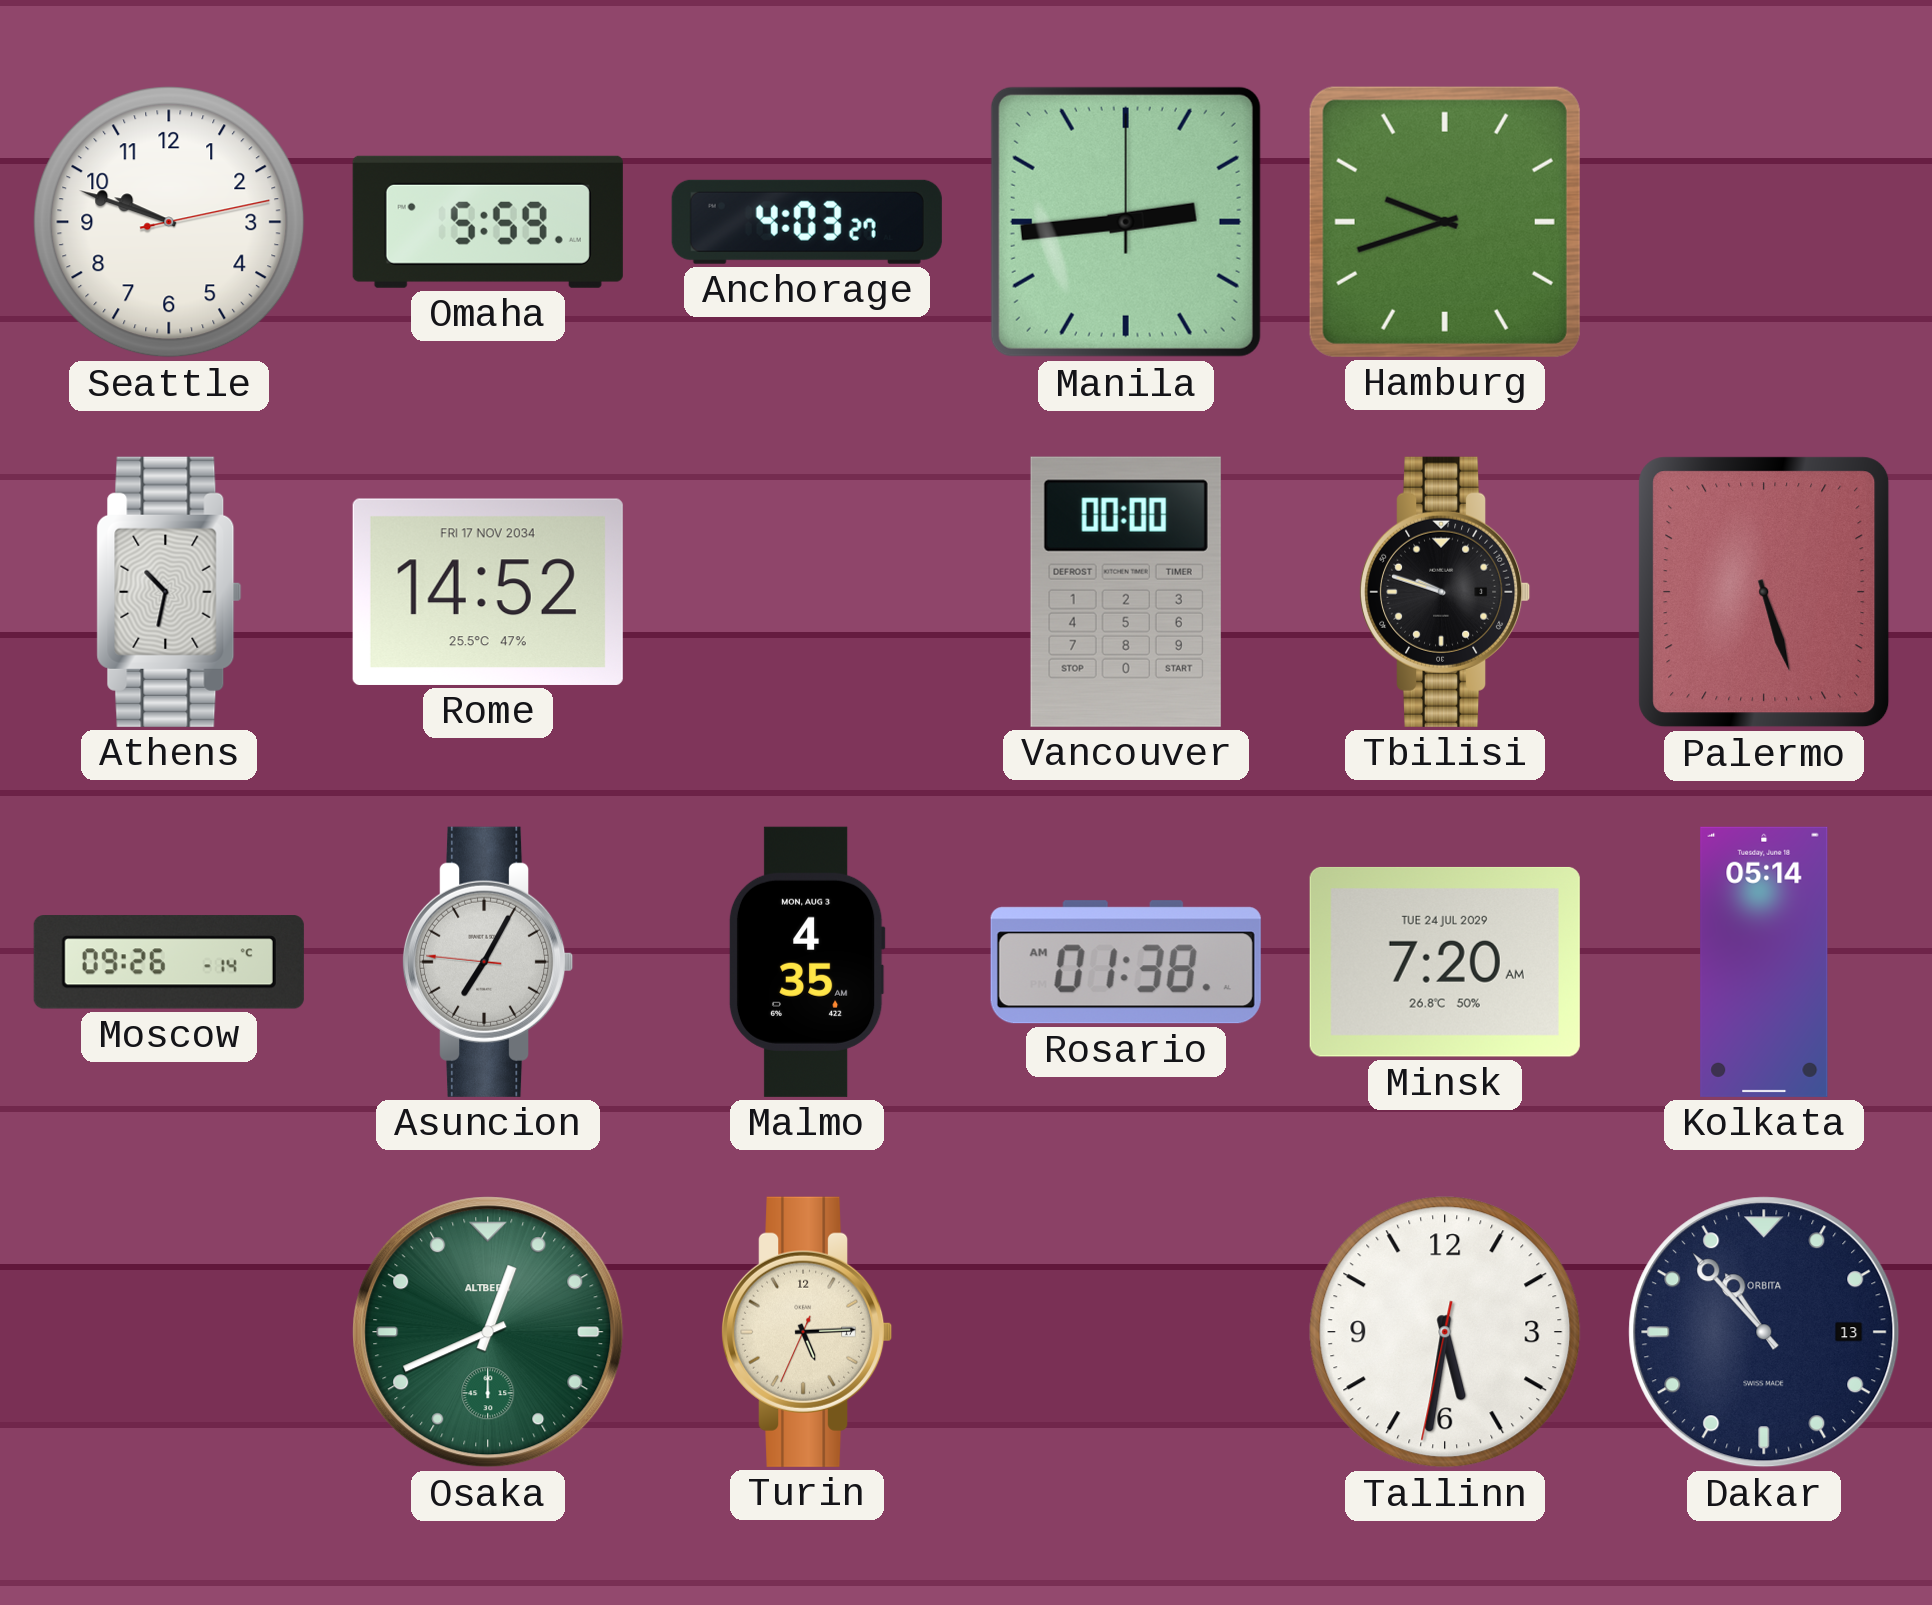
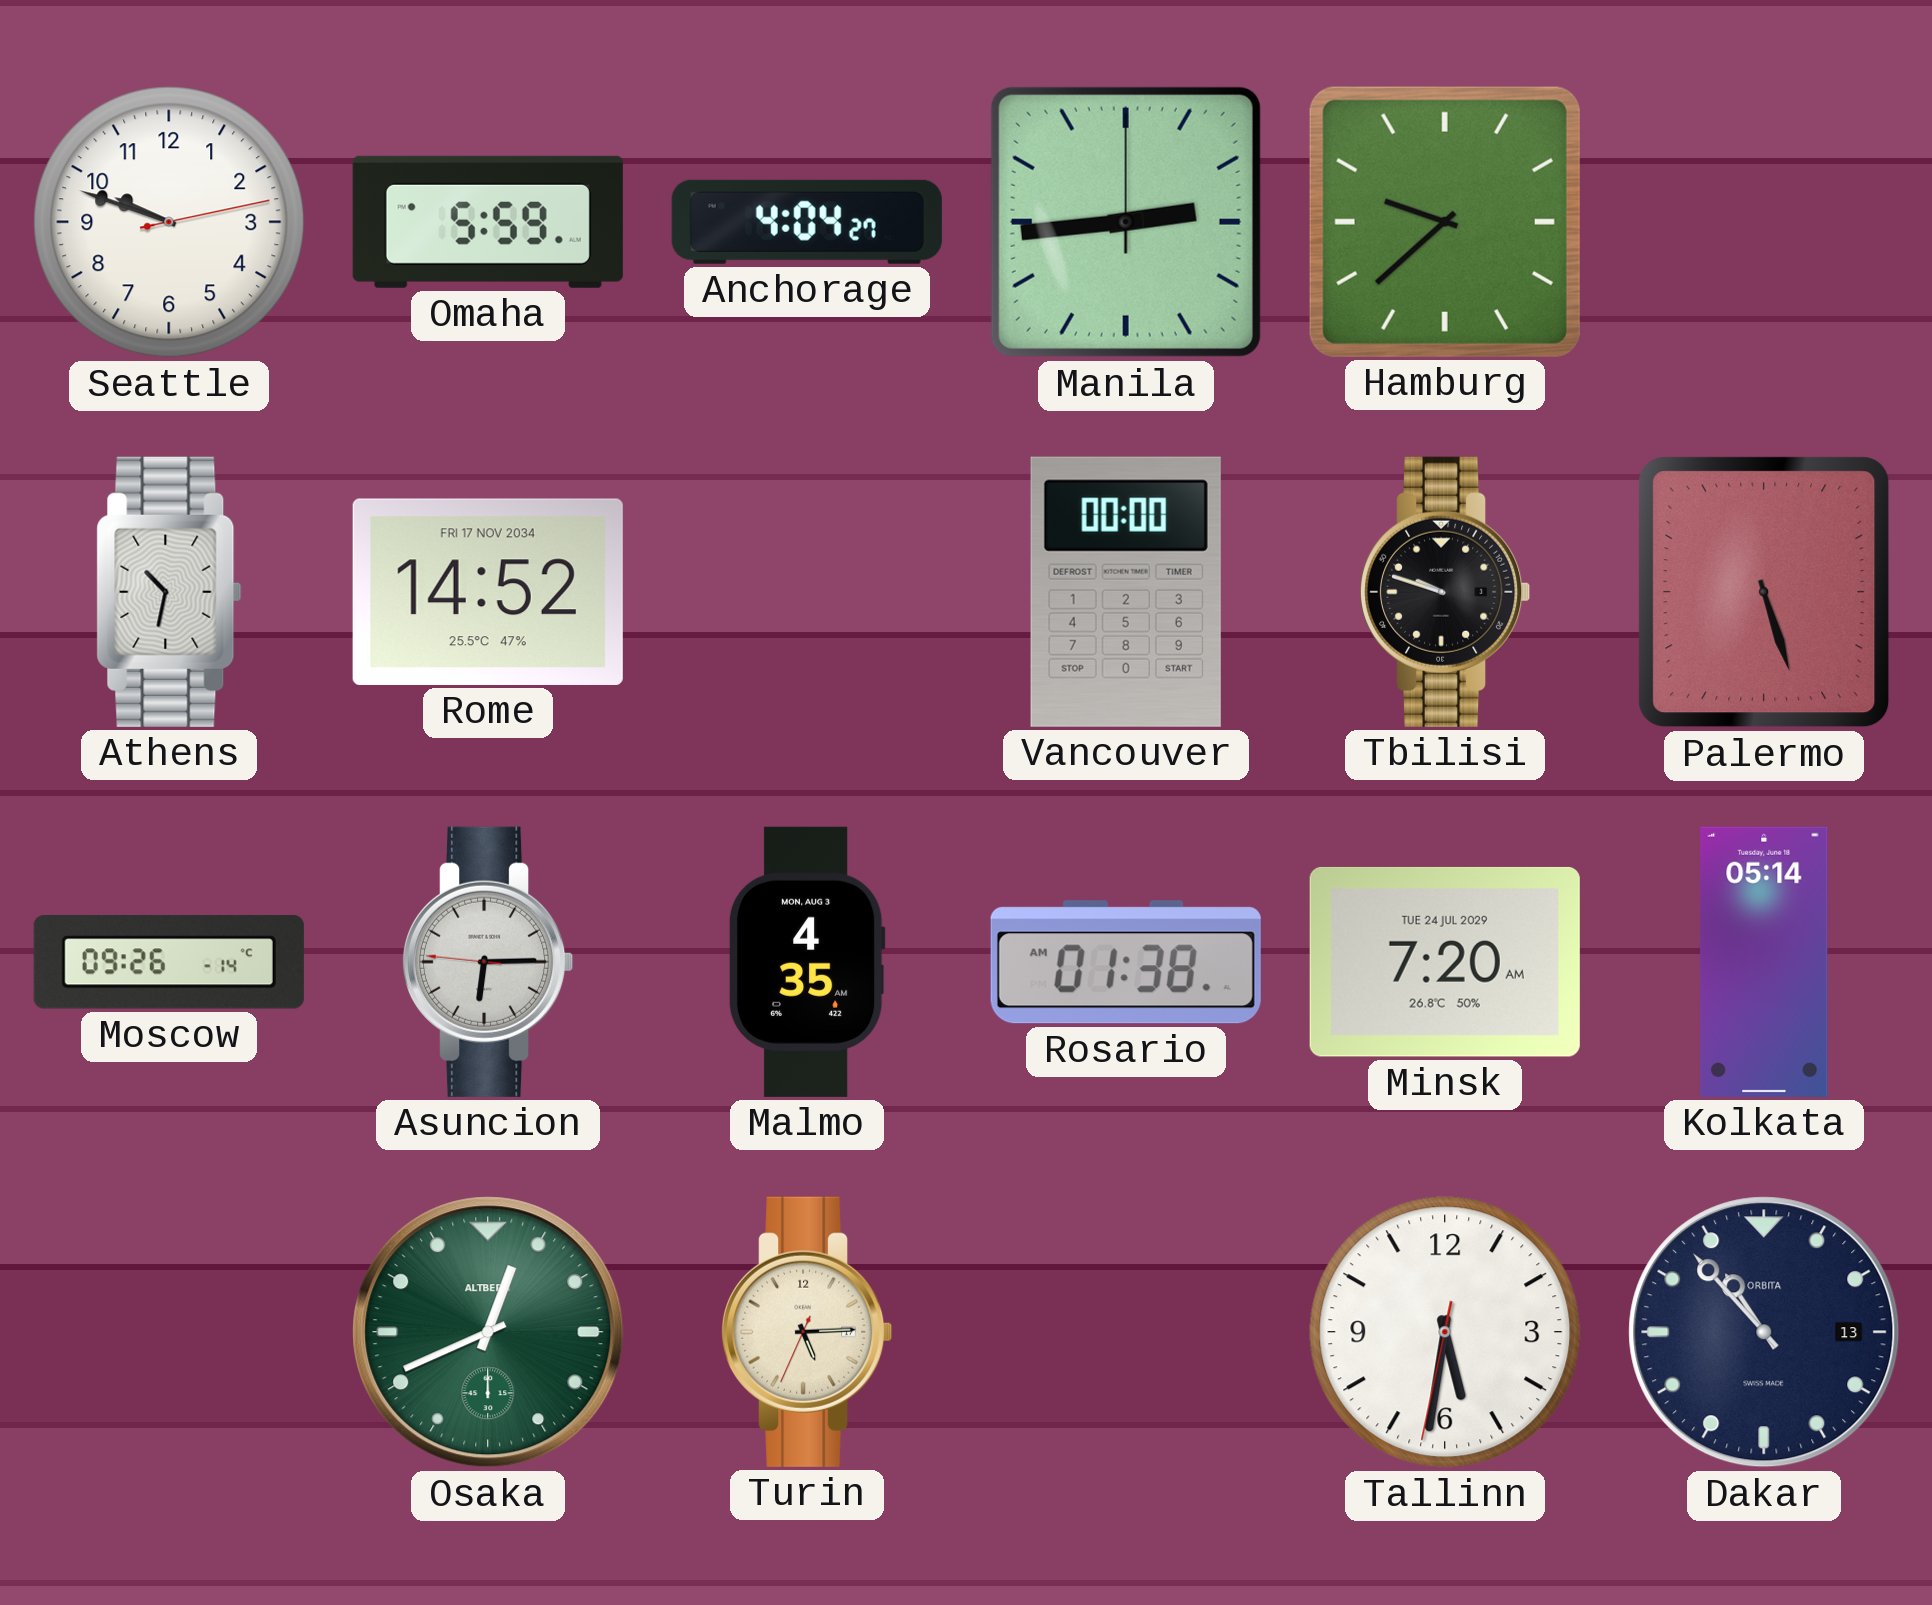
Anchorage: 4:03 -> 4:04
Hamburg: 9:42 -> 9:38
Asuncion: 7:04 -> 6:14
